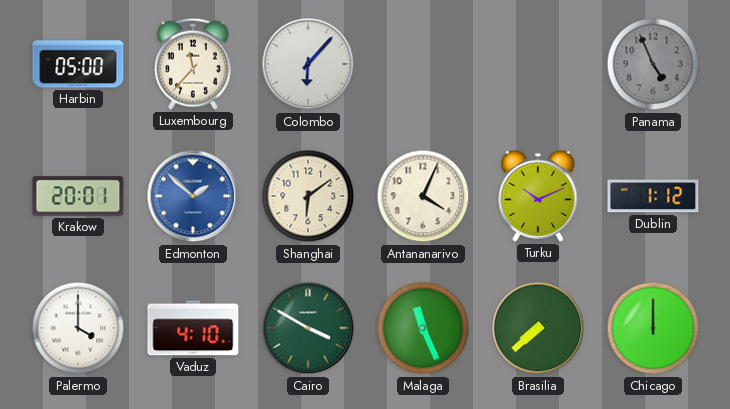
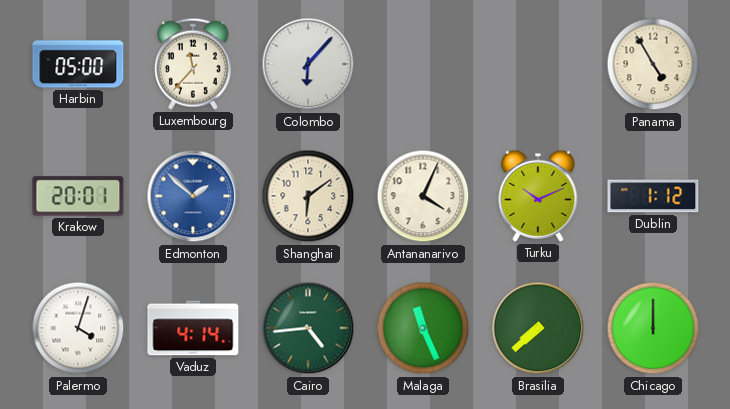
Panama: 4:56 -> 4:55
Panama dial: grey -> cream
Palermo: 4:00 -> 4:03
Vaduz: 4:10 -> 4:14
Cairo: 3:50 -> 4:44
